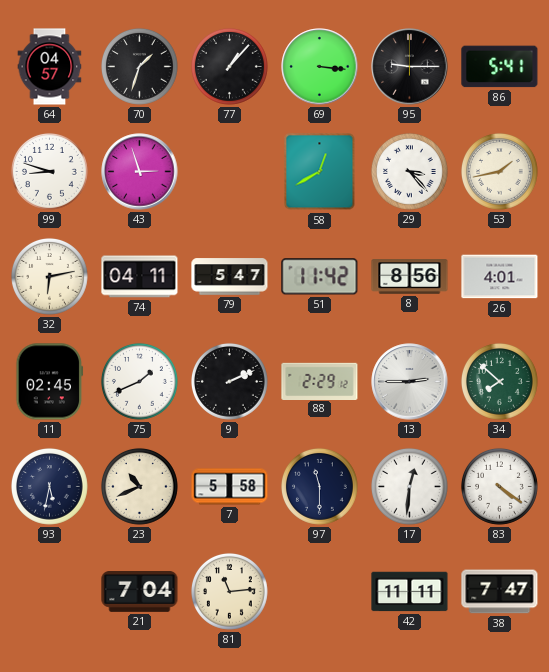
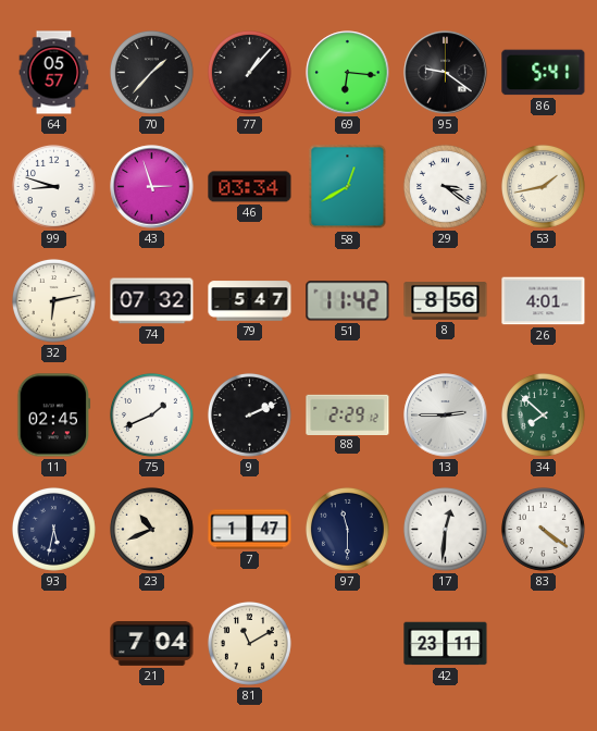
64: 04:57 -> 05:57
70: 1:33 -> 1:37
69: 3:16 -> 6:16
95: 9:15 -> 9:21
46: none -> 03:34
29: 3:23 -> 3:21
74: 04:11 -> 07:32
7: 5:58 -> 1:47
81: 11:14 -> 11:10
42: 11:11 -> 23:11
38: 7:47 -> none
